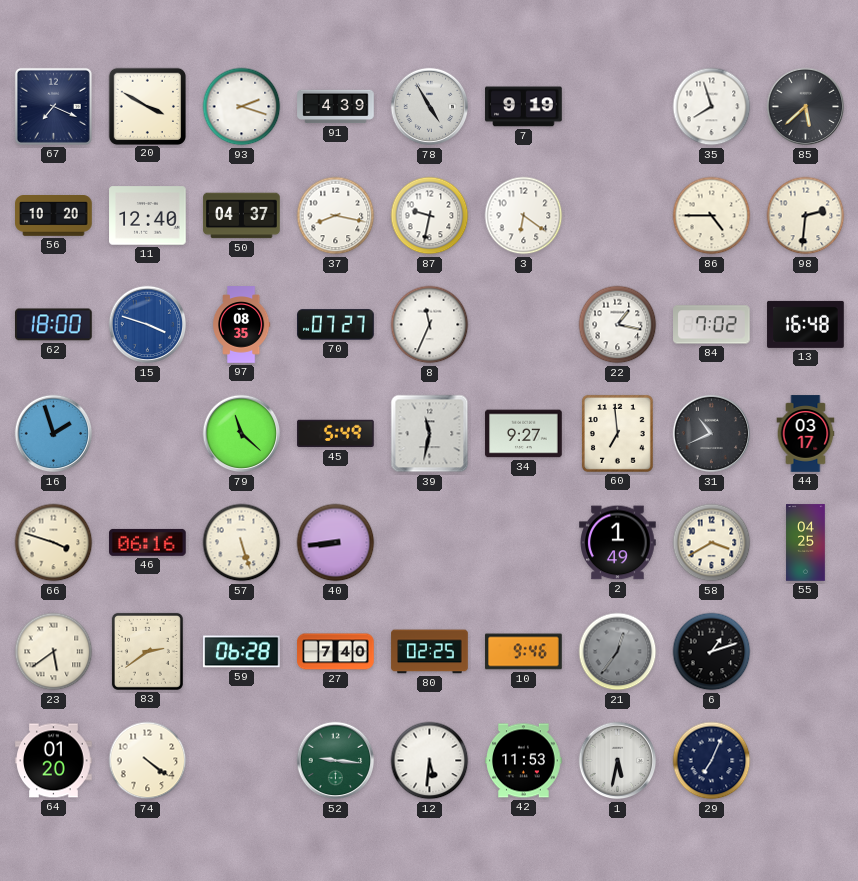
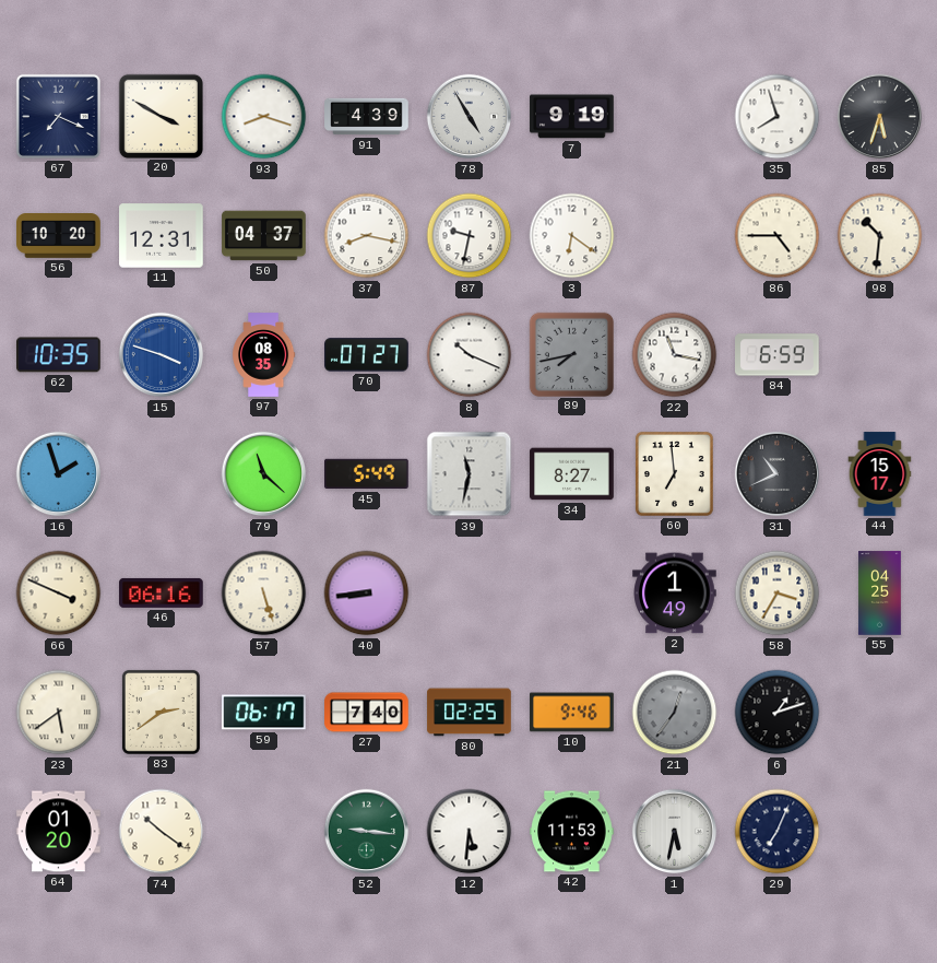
93: 2:18 -> 8:18
85: 5:38 -> 5:33
11: 12:40 -> 12:31
98: 2:31 -> 10:31
62: 18:00 -> 10:35
8: 11:34 -> 10:19
89: none -> 7:43
22: 1:17 -> 11:17
84: 7:02 -> 6:59
13: 16:48 -> none
34: 9:27 -> 8:27
44: 03:17 -> 15:17
66: 3:48 -> 3:49
58: 3:40 -> 3:35
59: 06:28 -> 06:17
74: 4:21 -> 10:21
